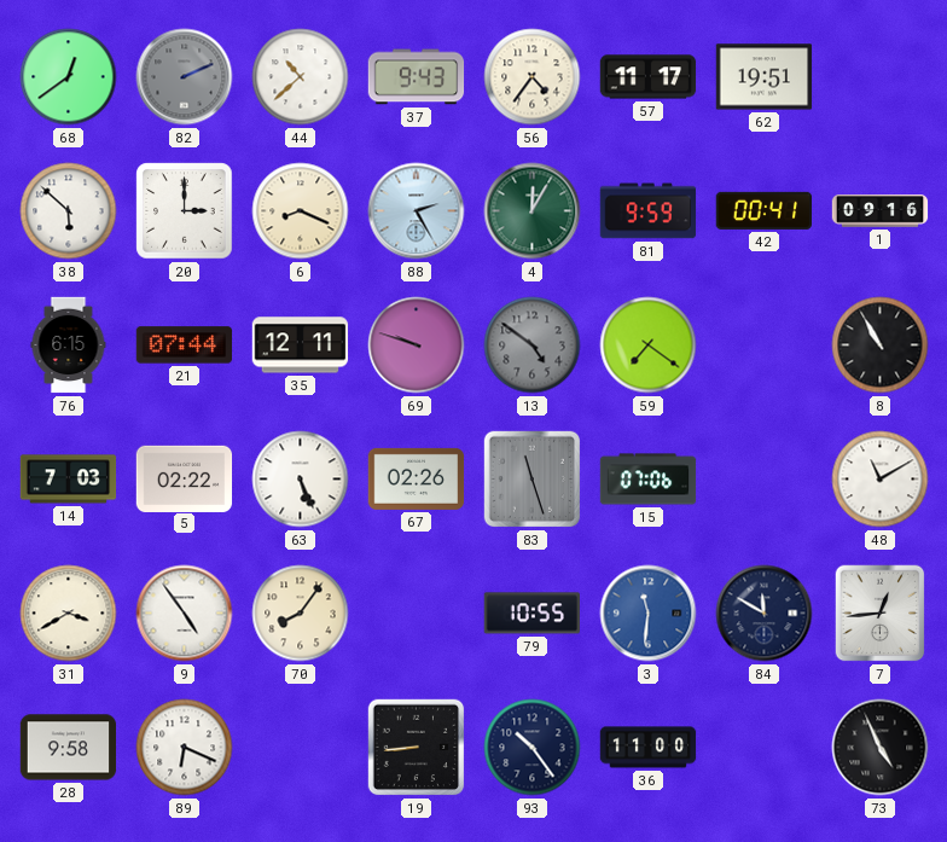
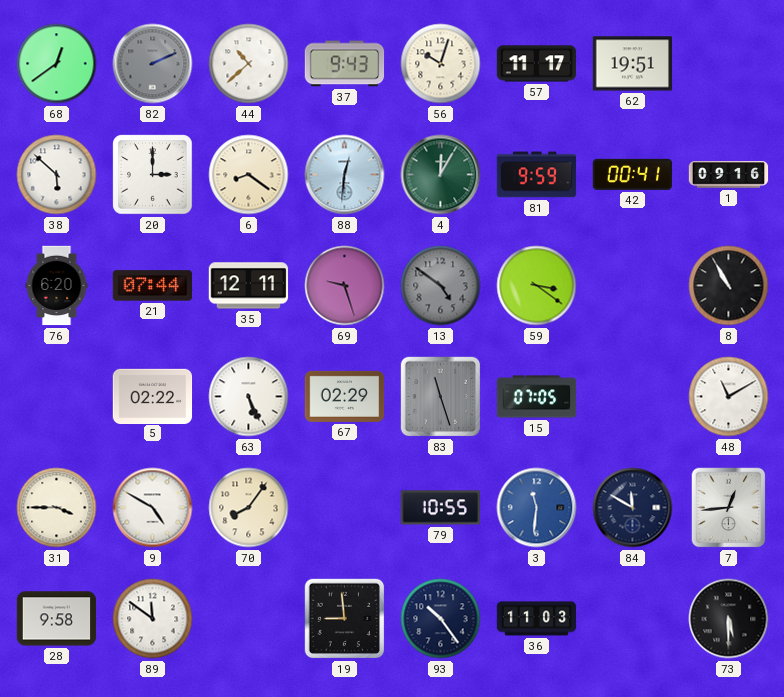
56: 4:36 -> 10:03
6: 8:19 -> 8:21
88: 2:25 -> 12:31
76: 6:15 -> 6:20
69: 9:48 -> 9:27
59: 7:21 -> 3:21
14: 7:03 -> none
67: 02:26 -> 02:29
15: 07:06 -> 07:05
31: 3:40 -> 3:45
9: 4:54 -> 4:50
89: 6:19 -> 11:51
19: 8:44 -> 8:59
36: 11:00 -> 11:03
73: 4:56 -> 5:30
